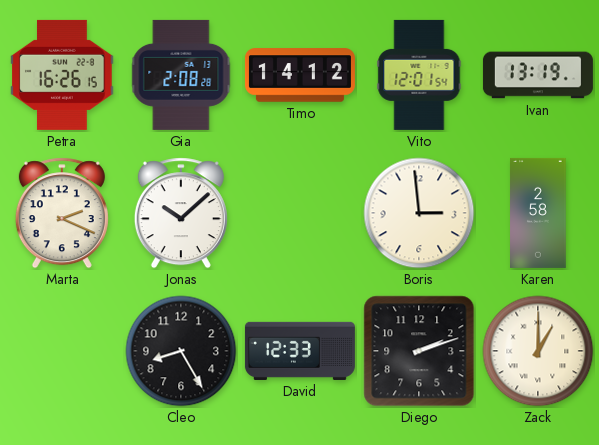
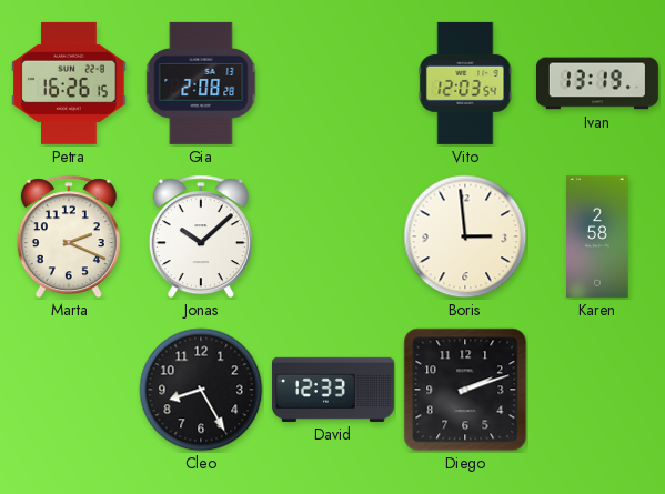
Timo: 14:12 -> none
Vito: 12:01 -> 12:03
Zack: 1:00 -> none
